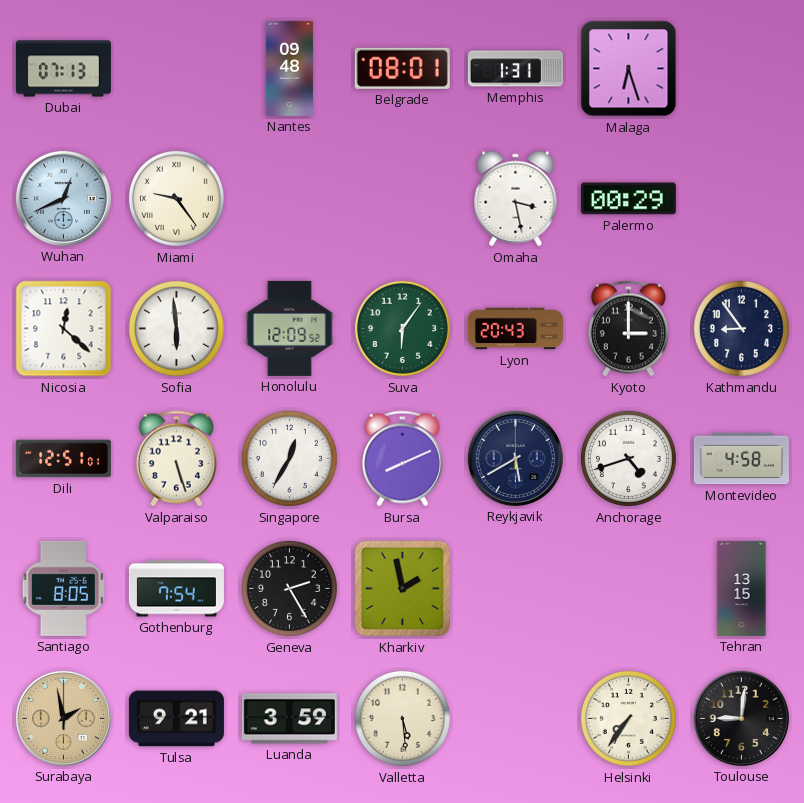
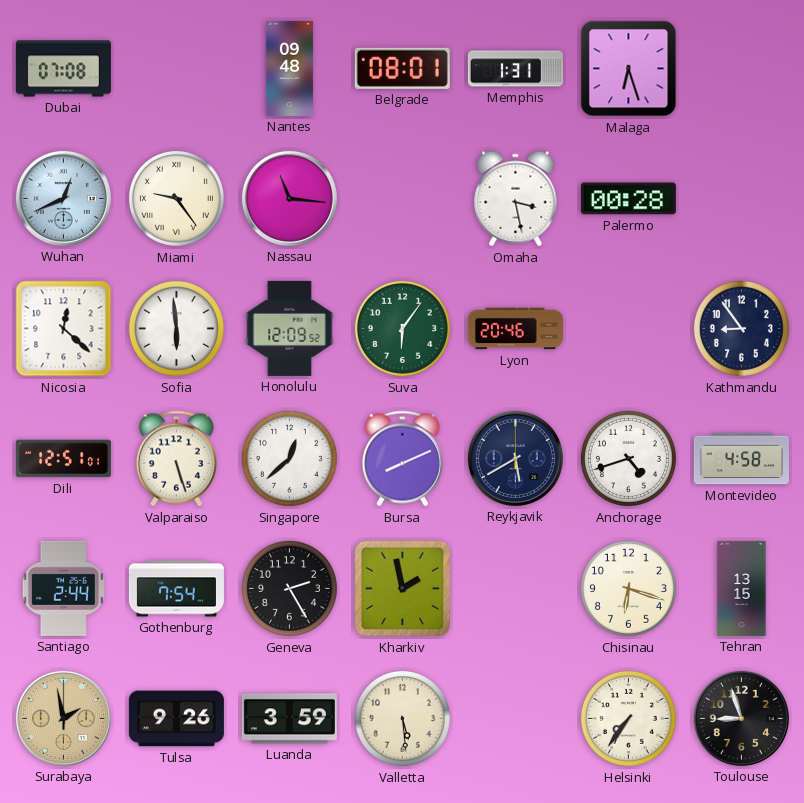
Dubai: 07:13 -> 07:08
Nassau: none -> 11:16
Palermo: 00:29 -> 00:28
Lyon: 20:43 -> 20:46
Kyoto: 3:00 -> none
Singapore: 12:35 -> 12:38
Santiago: 8:05 -> 2:44
Chisinau: none -> 6:18
Tulsa: 9:21 -> 9:26
Toulouse: 9:01 -> 8:57
